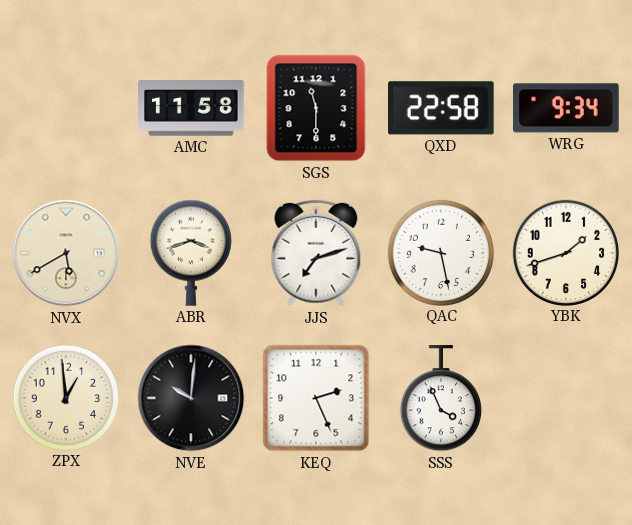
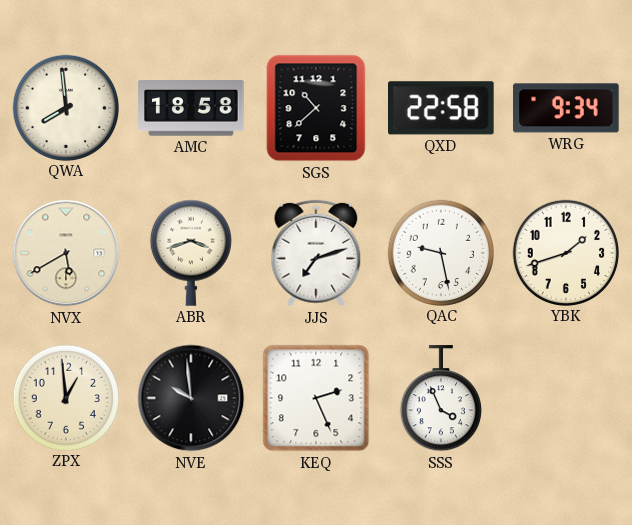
QWA: none -> 7:59
AMC: 11:58 -> 18:58
SGS: 11:30 -> 10:38
NVE: 10:01 -> 9:59
